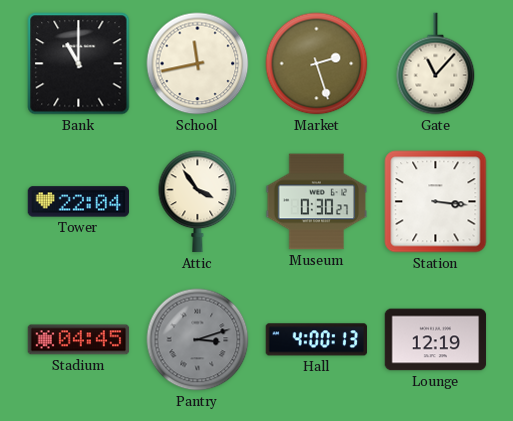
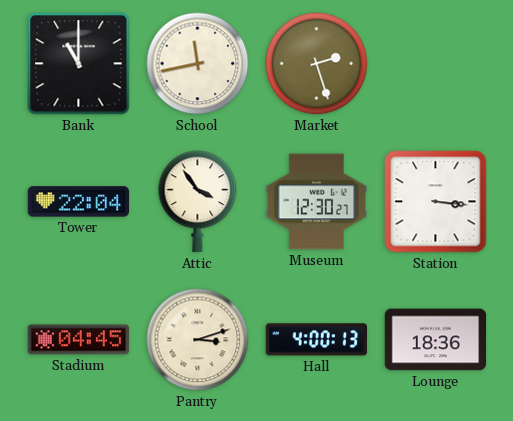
Gate: 11:07 -> none
Museum: 0:30 -> 12:30
Pantry dial: grey -> cream
Lounge: 12:19 -> 18:36
